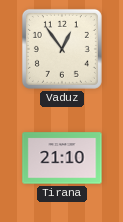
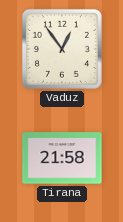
Tirana: 21:10 -> 21:58
